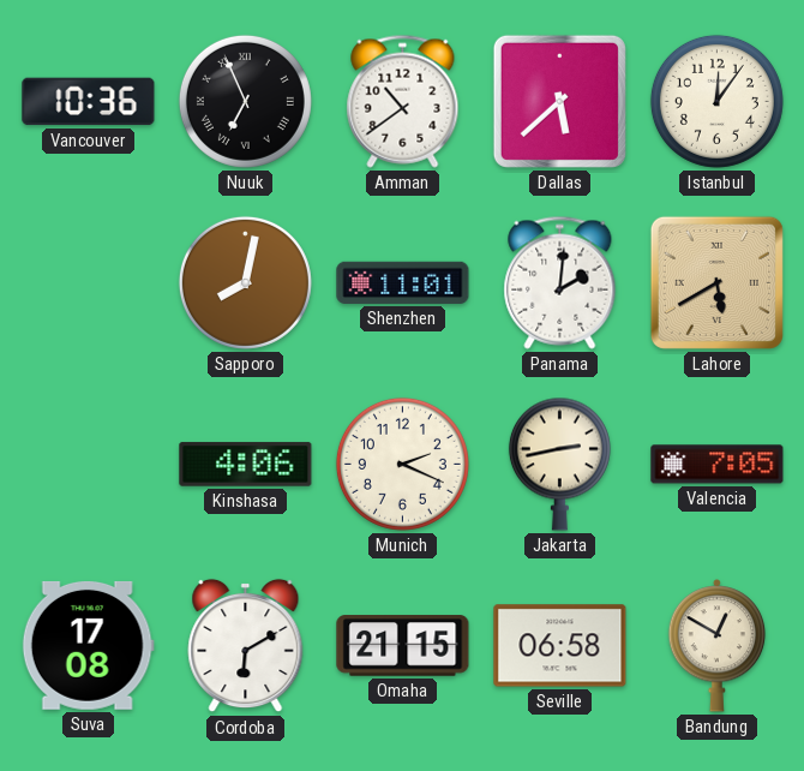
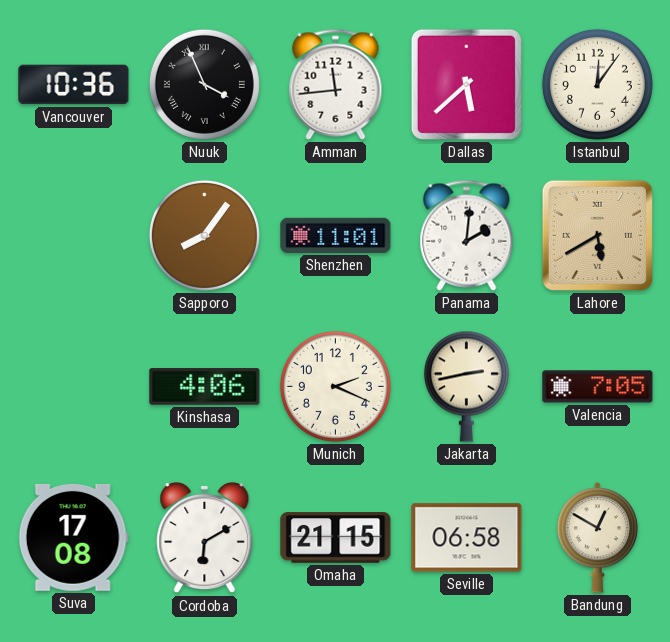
Nuuk: 6:56 -> 3:56
Amman: 10:39 -> 11:44
Sapporo: 8:02 -> 8:06
